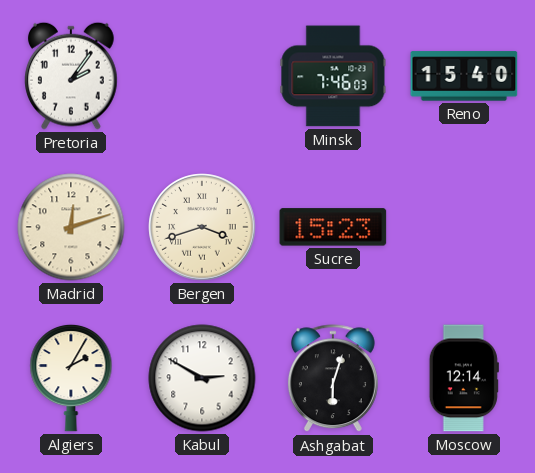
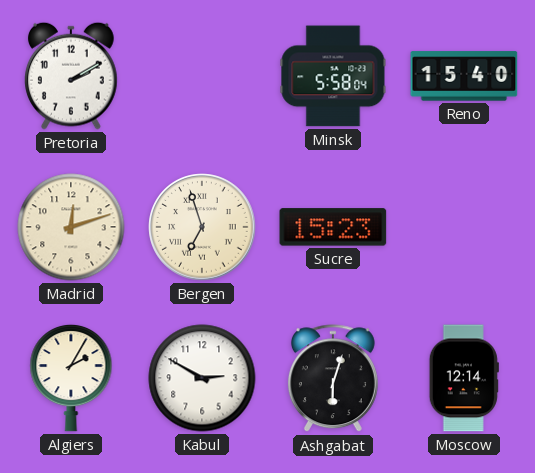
Pretoria: 2:06 -> 2:10
Minsk: 7:46 -> 5:58
Bergen: 3:42 -> 6:57
